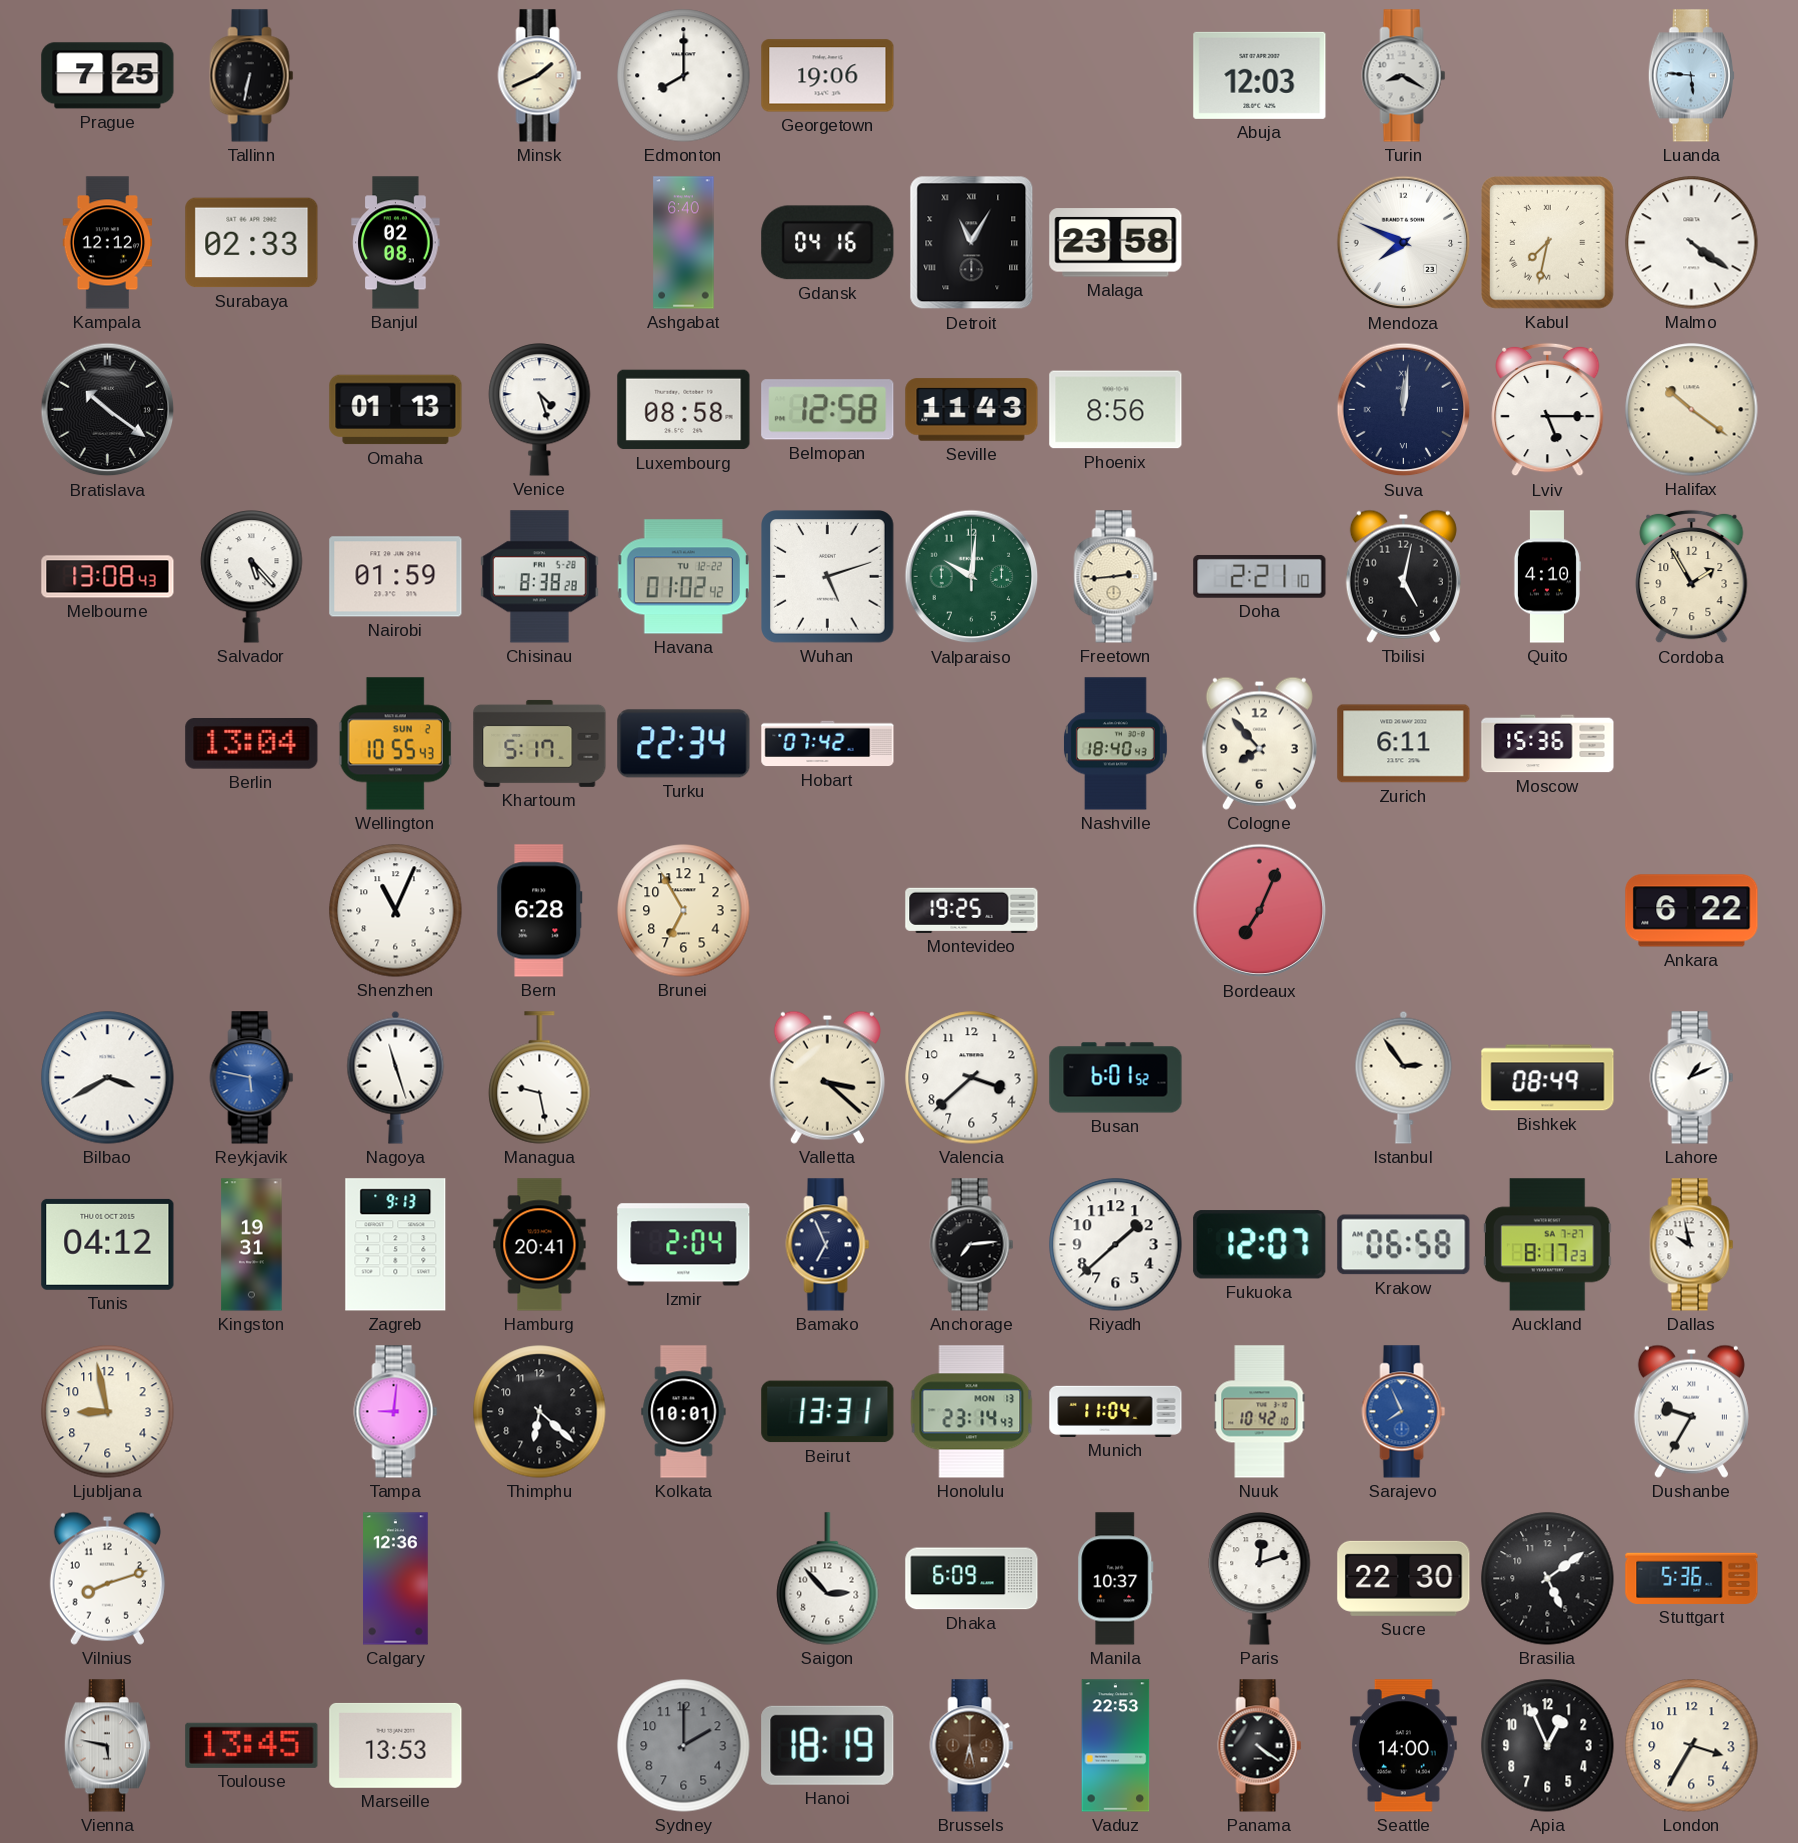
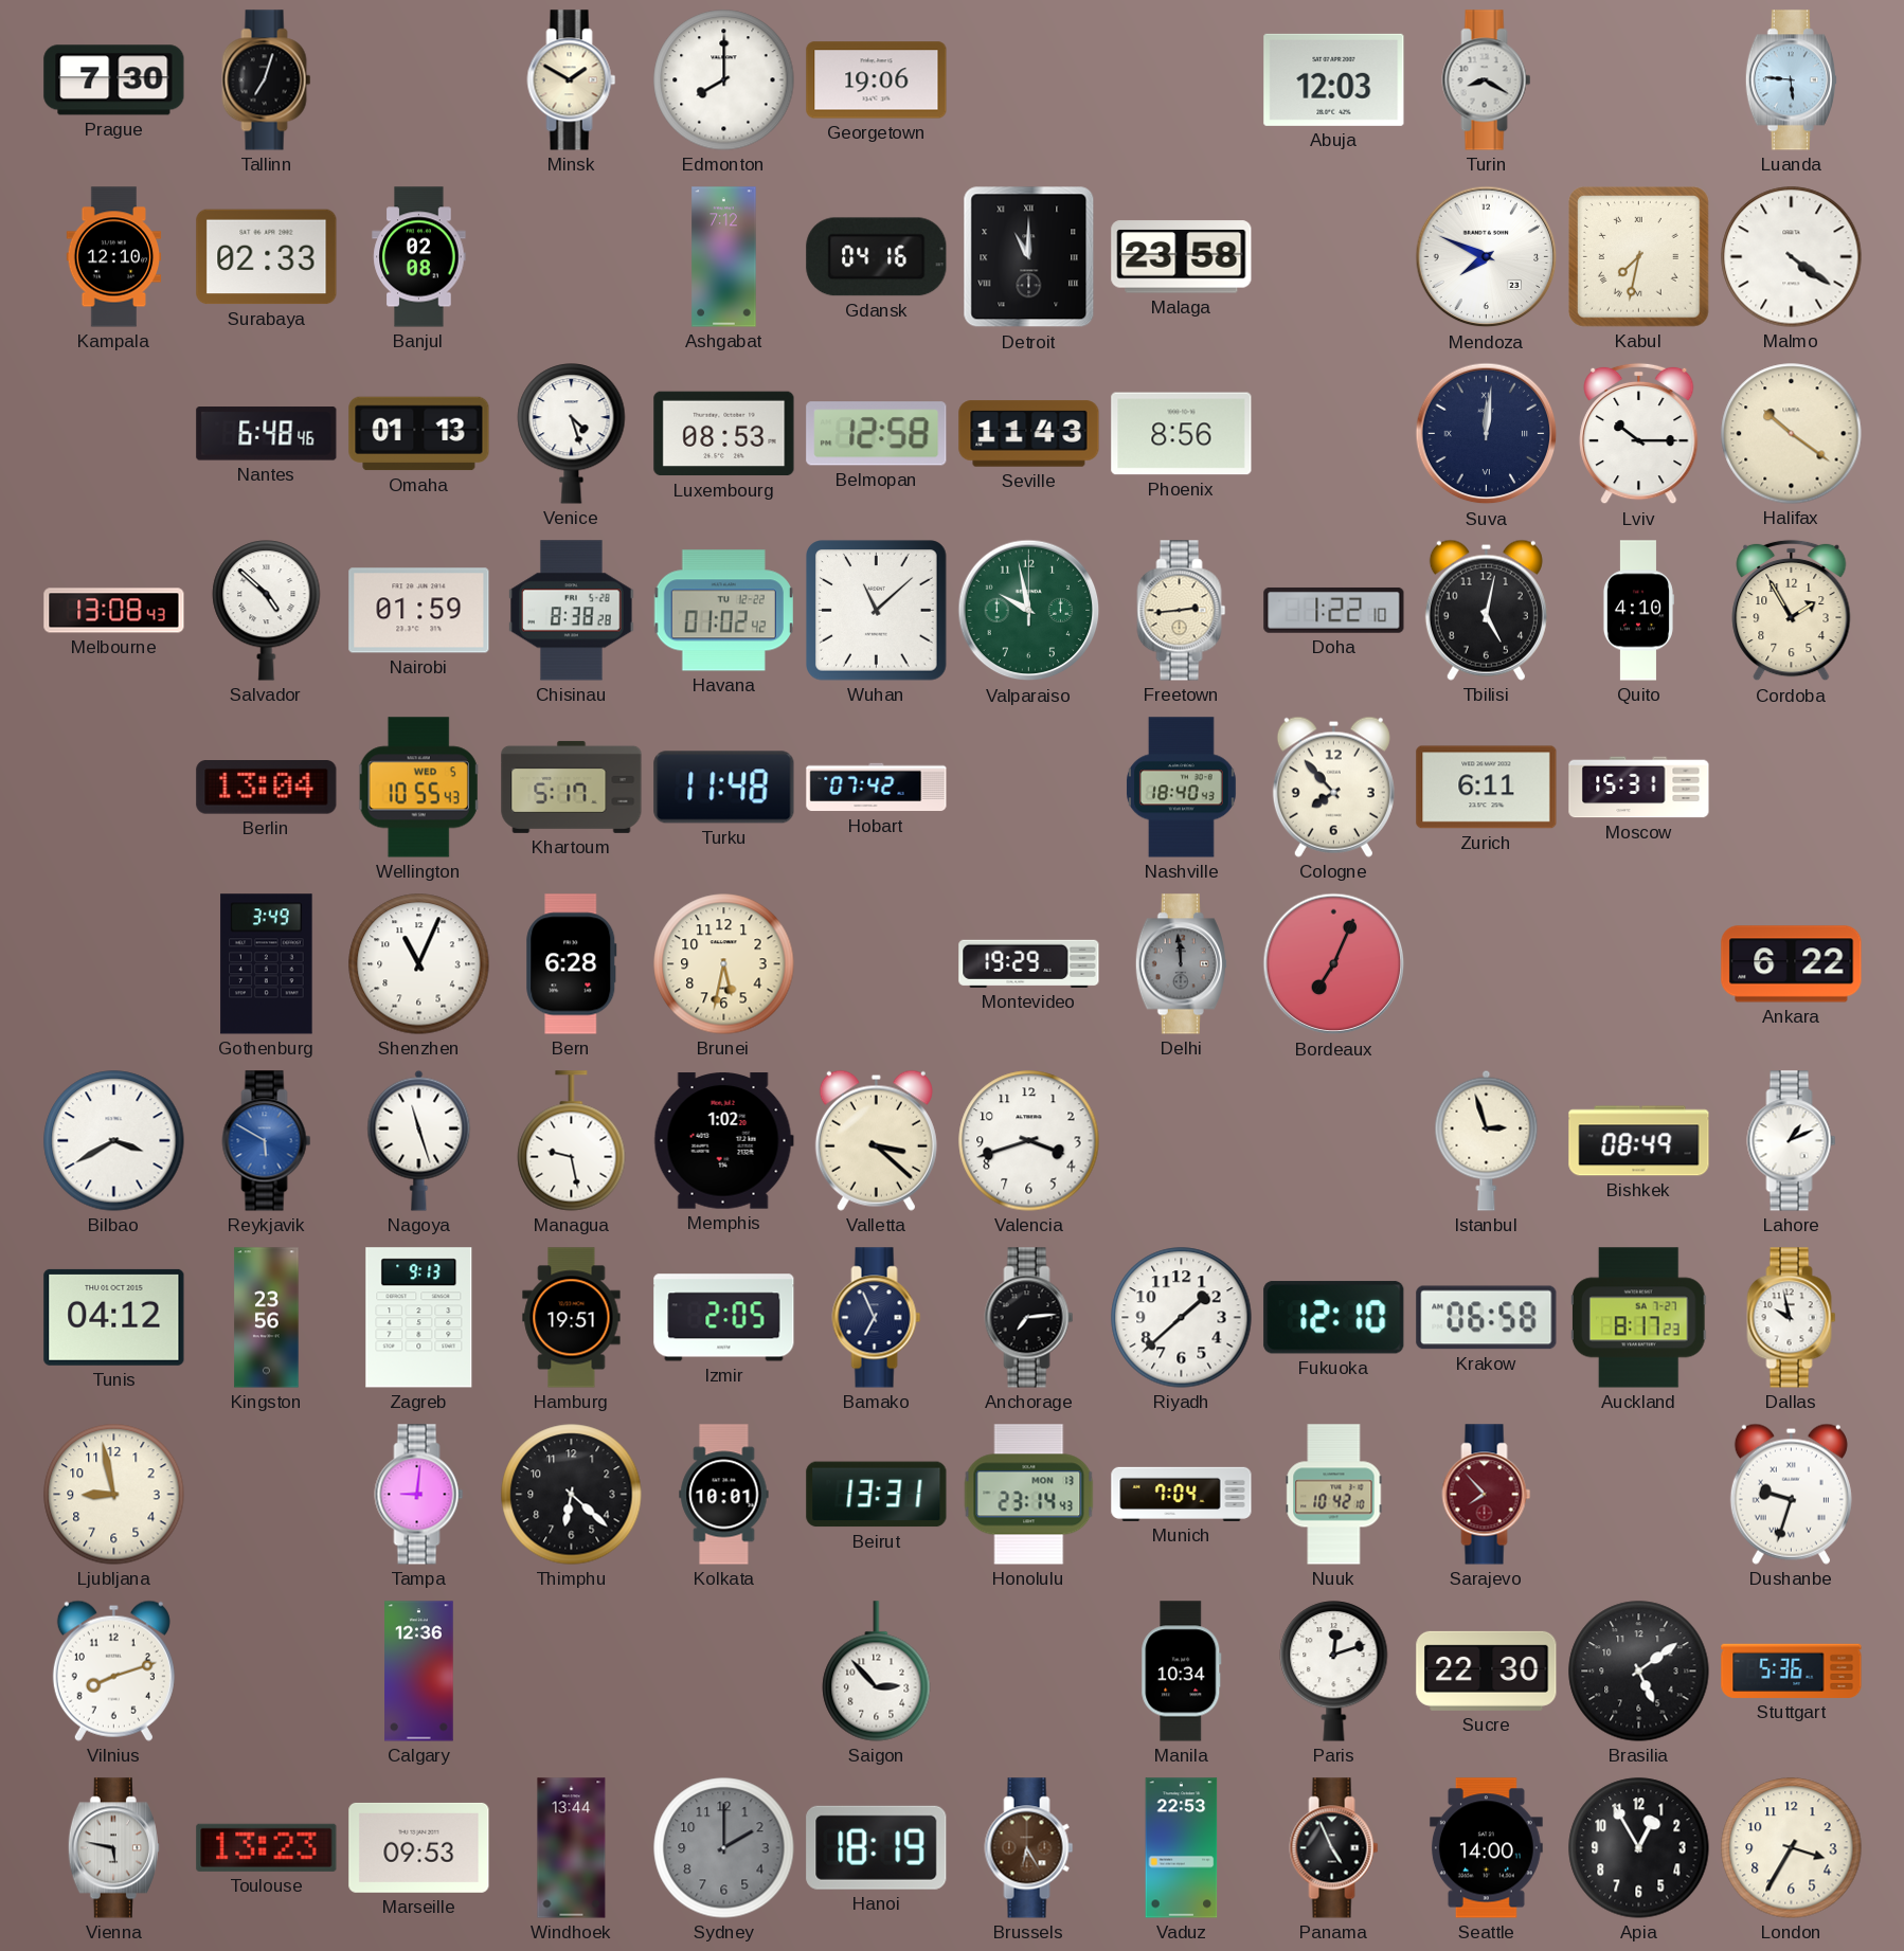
Prague: 7:25 -> 7:30
Tallinn: 6:32 -> 7:03
Minsk: 1:41 -> 1:50
Kampala: 12:12 -> 12:10
Ashgabat: 6:40 -> 7:12
Detroit: 11:05 -> 11:00
Bratislava: 10:21 -> none
Nantes: none -> 6:48
Luxembourg: 08:58 -> 08:53
Lviv: 5:15 -> 10:15
Salvador: 5:23 -> 4:52
Wuhan: 5:12 -> 11:08
Valparaiso: 10:01 -> 9:58
Doha: 2:21 -> 1:22
Wellington date: SUN 2 -> WED 5
Turku: 22:34 -> 11:48
Moscow: 15:36 -> 15:31
Gothenburg: none -> 3:49
Brunei: 6:55 -> 5:32
Montevideo: 19:25 -> 19:29
Delhi: none -> 11:59
Reykjavik: 5:47 -> 5:50
Memphis: none -> 1:02
Valencia: 3:38 -> 3:42
Busan: 6:01 -> none
Istanbul: 2:54 -> 2:57
Kingston: 19:31 -> 23:56
Hamburg: 20:41 -> 19:51
Izmir: 2:04 -> 2:05
Fukuoka: 12:07 -> 12:10
Munich: 11:04 -> 7:04
Sarajevo: 7:56 -> 7:53
Sarajevo dial: blue -> burgundy
Dushanbe: 9:35 -> 9:33
Dhaka: 6:09 -> none
Manila: 10:37 -> 10:34
Toulouse: 13:45 -> 13:23
Marseille: 13:53 -> 09:53
Windhoek: none -> 13:44
Brussels: 6:28 -> 6:25
Panama: 4:21 -> 4:56
Apia: 12:56 -> 12:55
